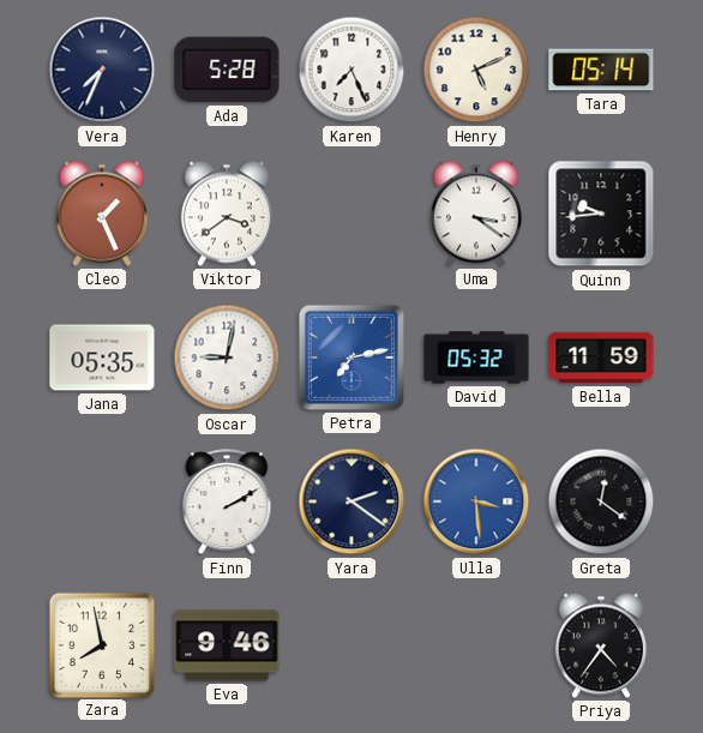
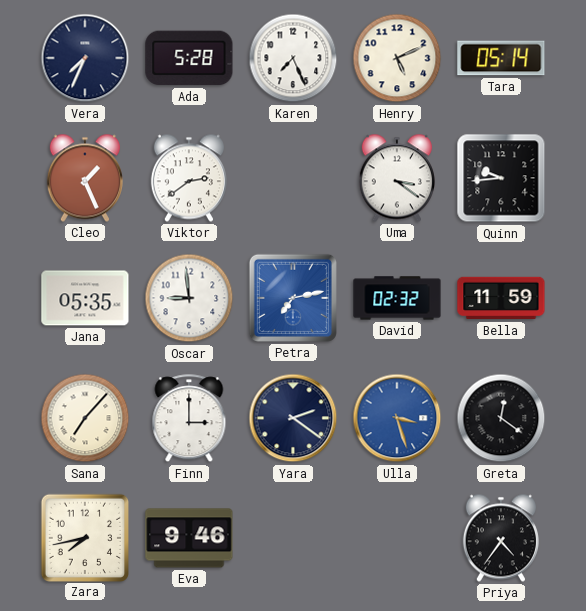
Viktor: 3:39 -> 2:39
Oscar: 9:02 -> 8:59
David: 05:32 -> 02:32
Sana: none -> 7:07
Finn: 2:10 -> 3:00
Ulla: 3:29 -> 3:27
Zara: 7:58 -> 7:43
